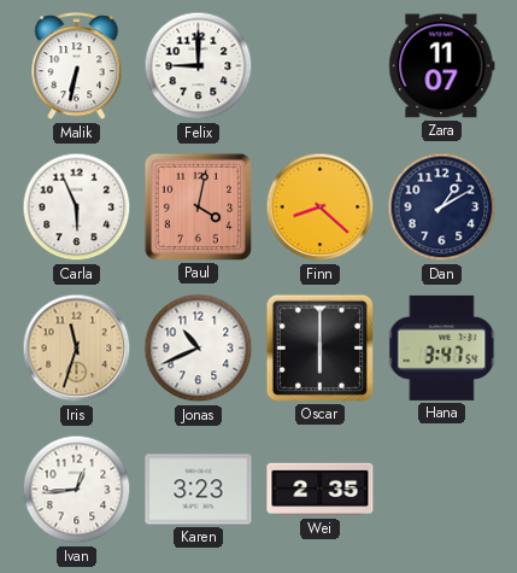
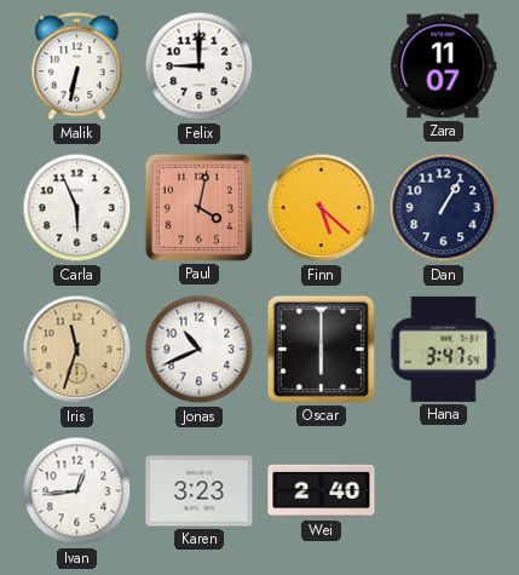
Finn: 8:22 -> 5:22
Dan: 1:10 -> 1:05
Wei: 2:35 -> 2:40
